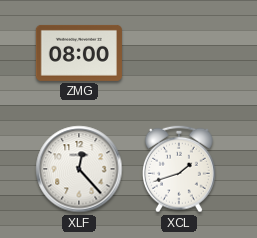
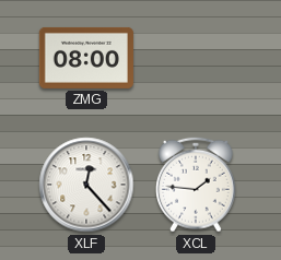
XCL: 1:42 -> 1:46
